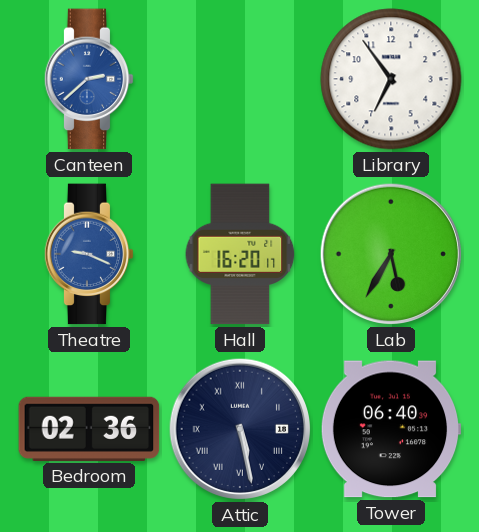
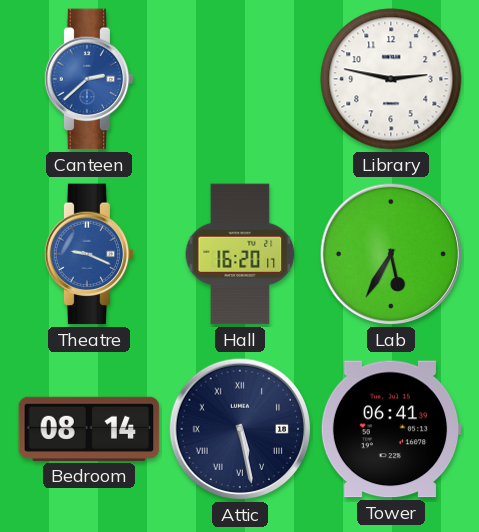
Library: 6:54 -> 2:47
Bedroom: 02:36 -> 08:14
Tower: 06:40 -> 06:41
